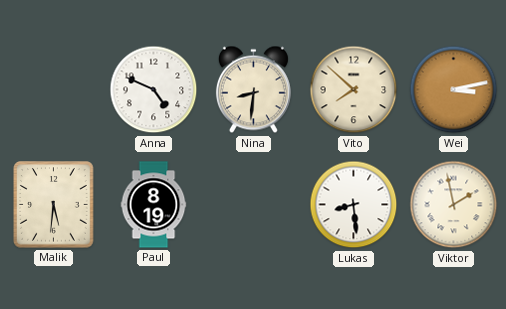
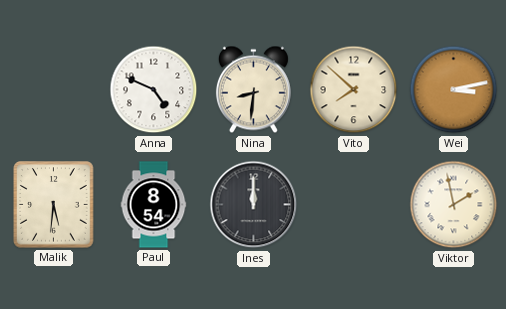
Paul: 8:19 -> 8:54
Ines: none -> 12:00
Lukas: 8:29 -> none
